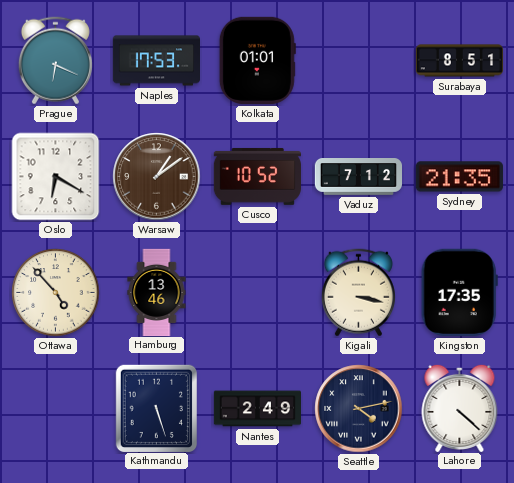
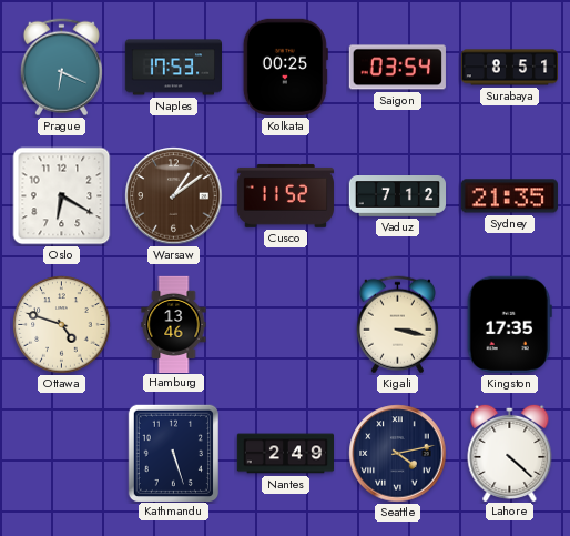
Kolkata: 01:01 -> 00:25
Saigon: none -> 03:54
Cusco: 10:52 -> 11:52
Ottawa: 4:53 -> 4:48
